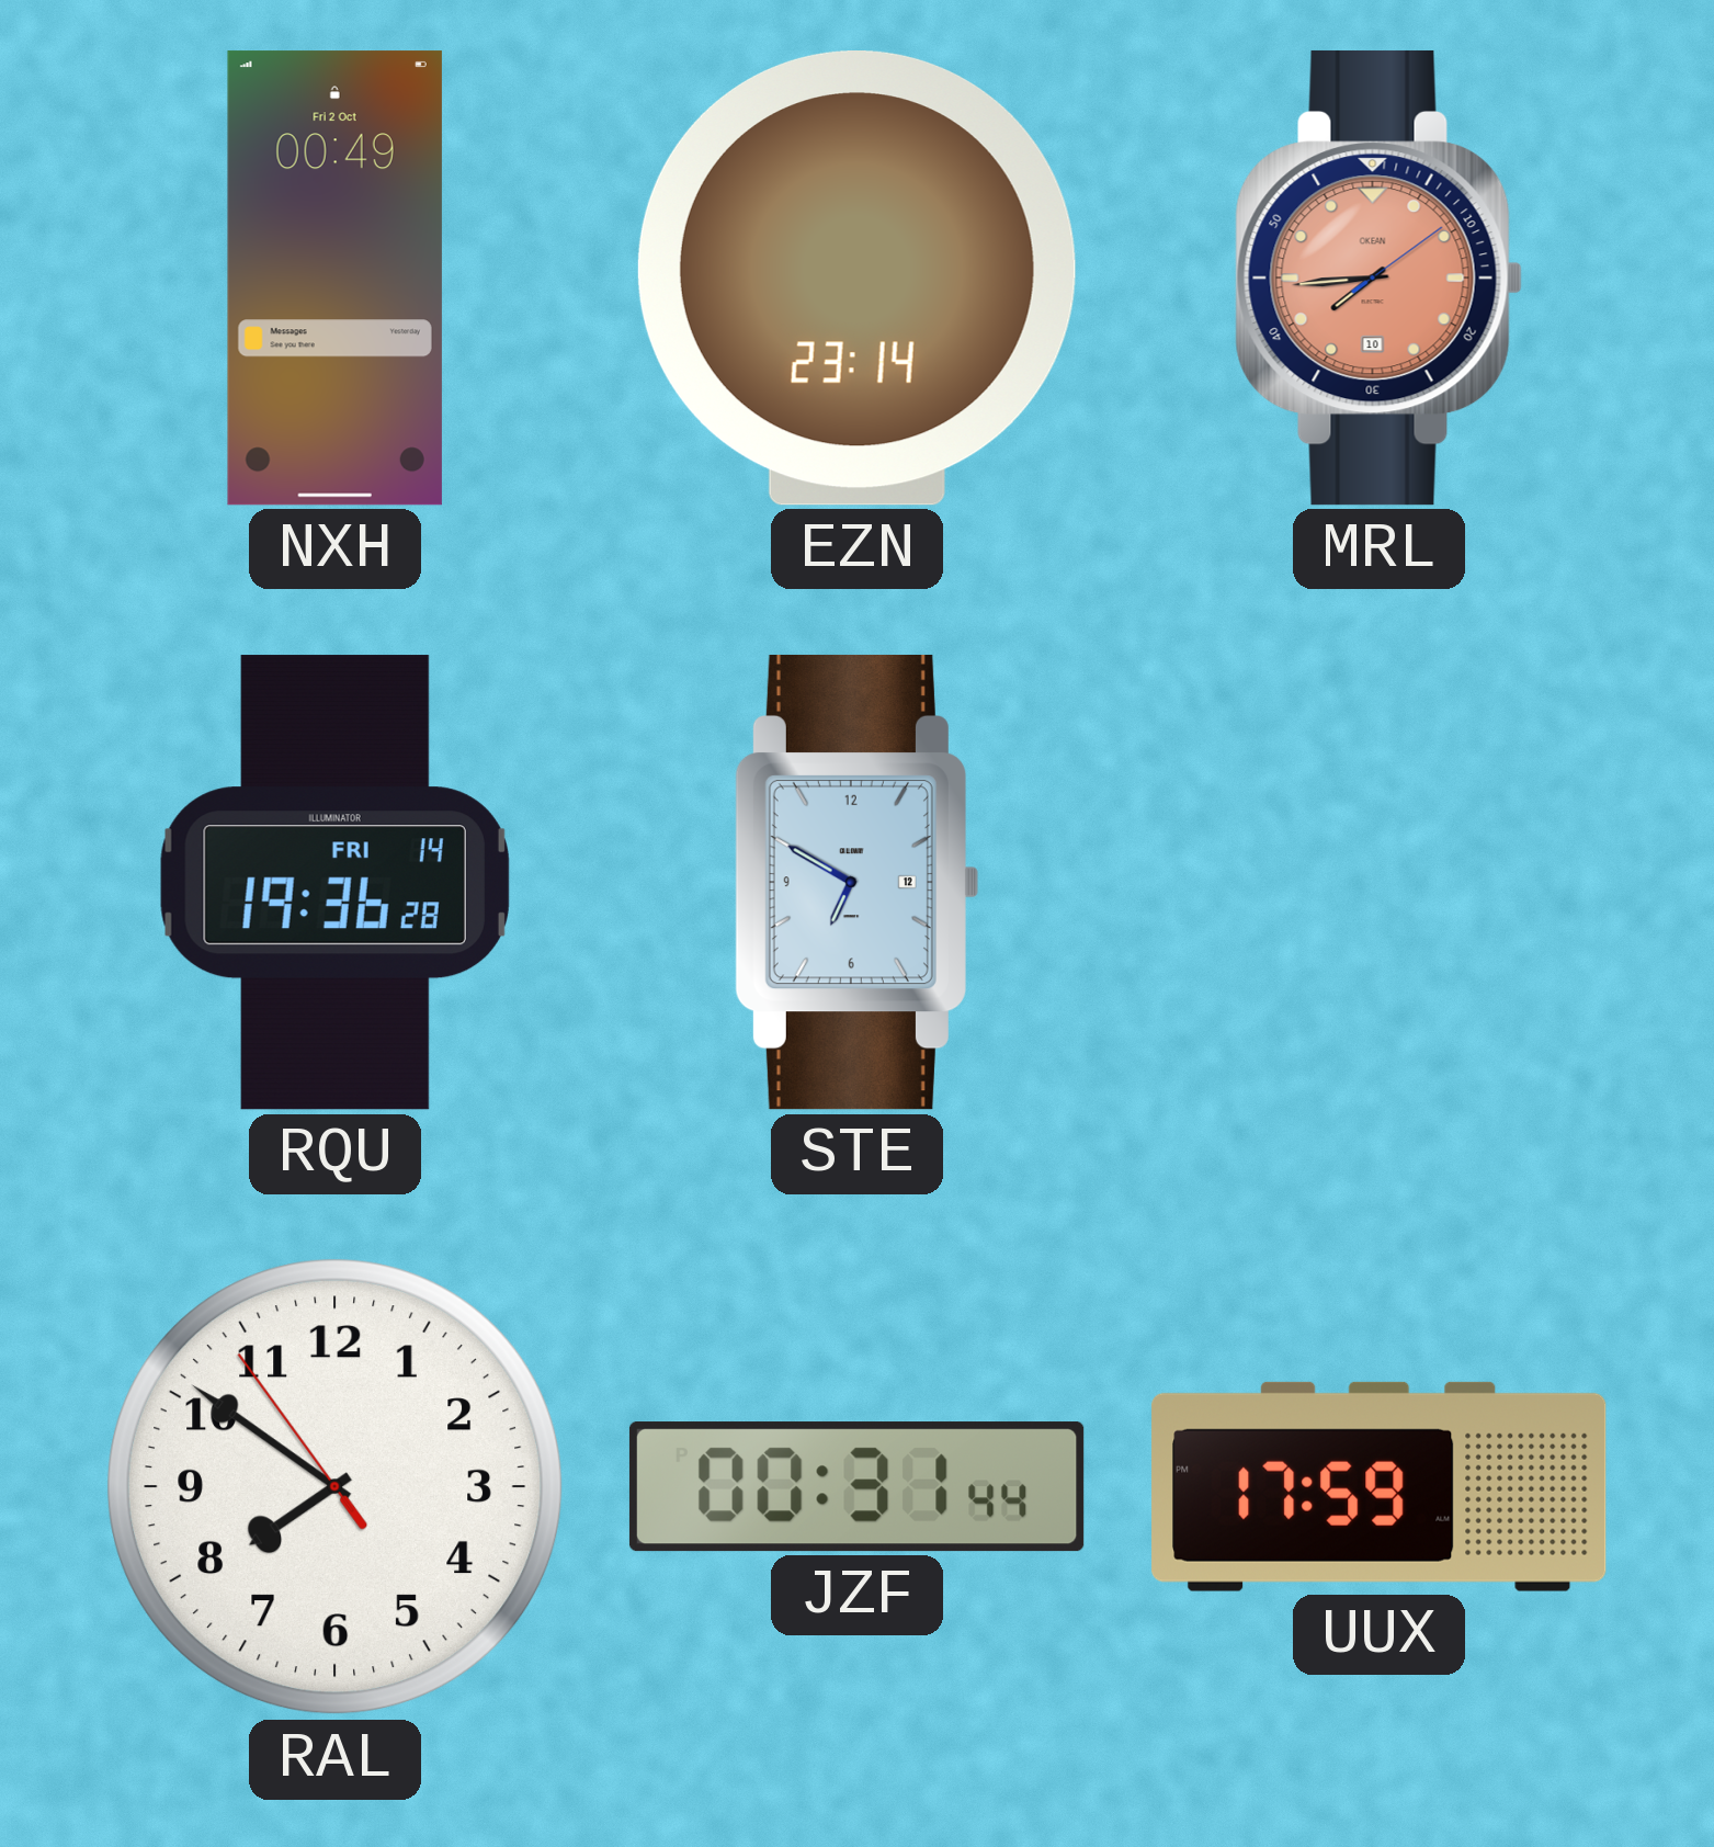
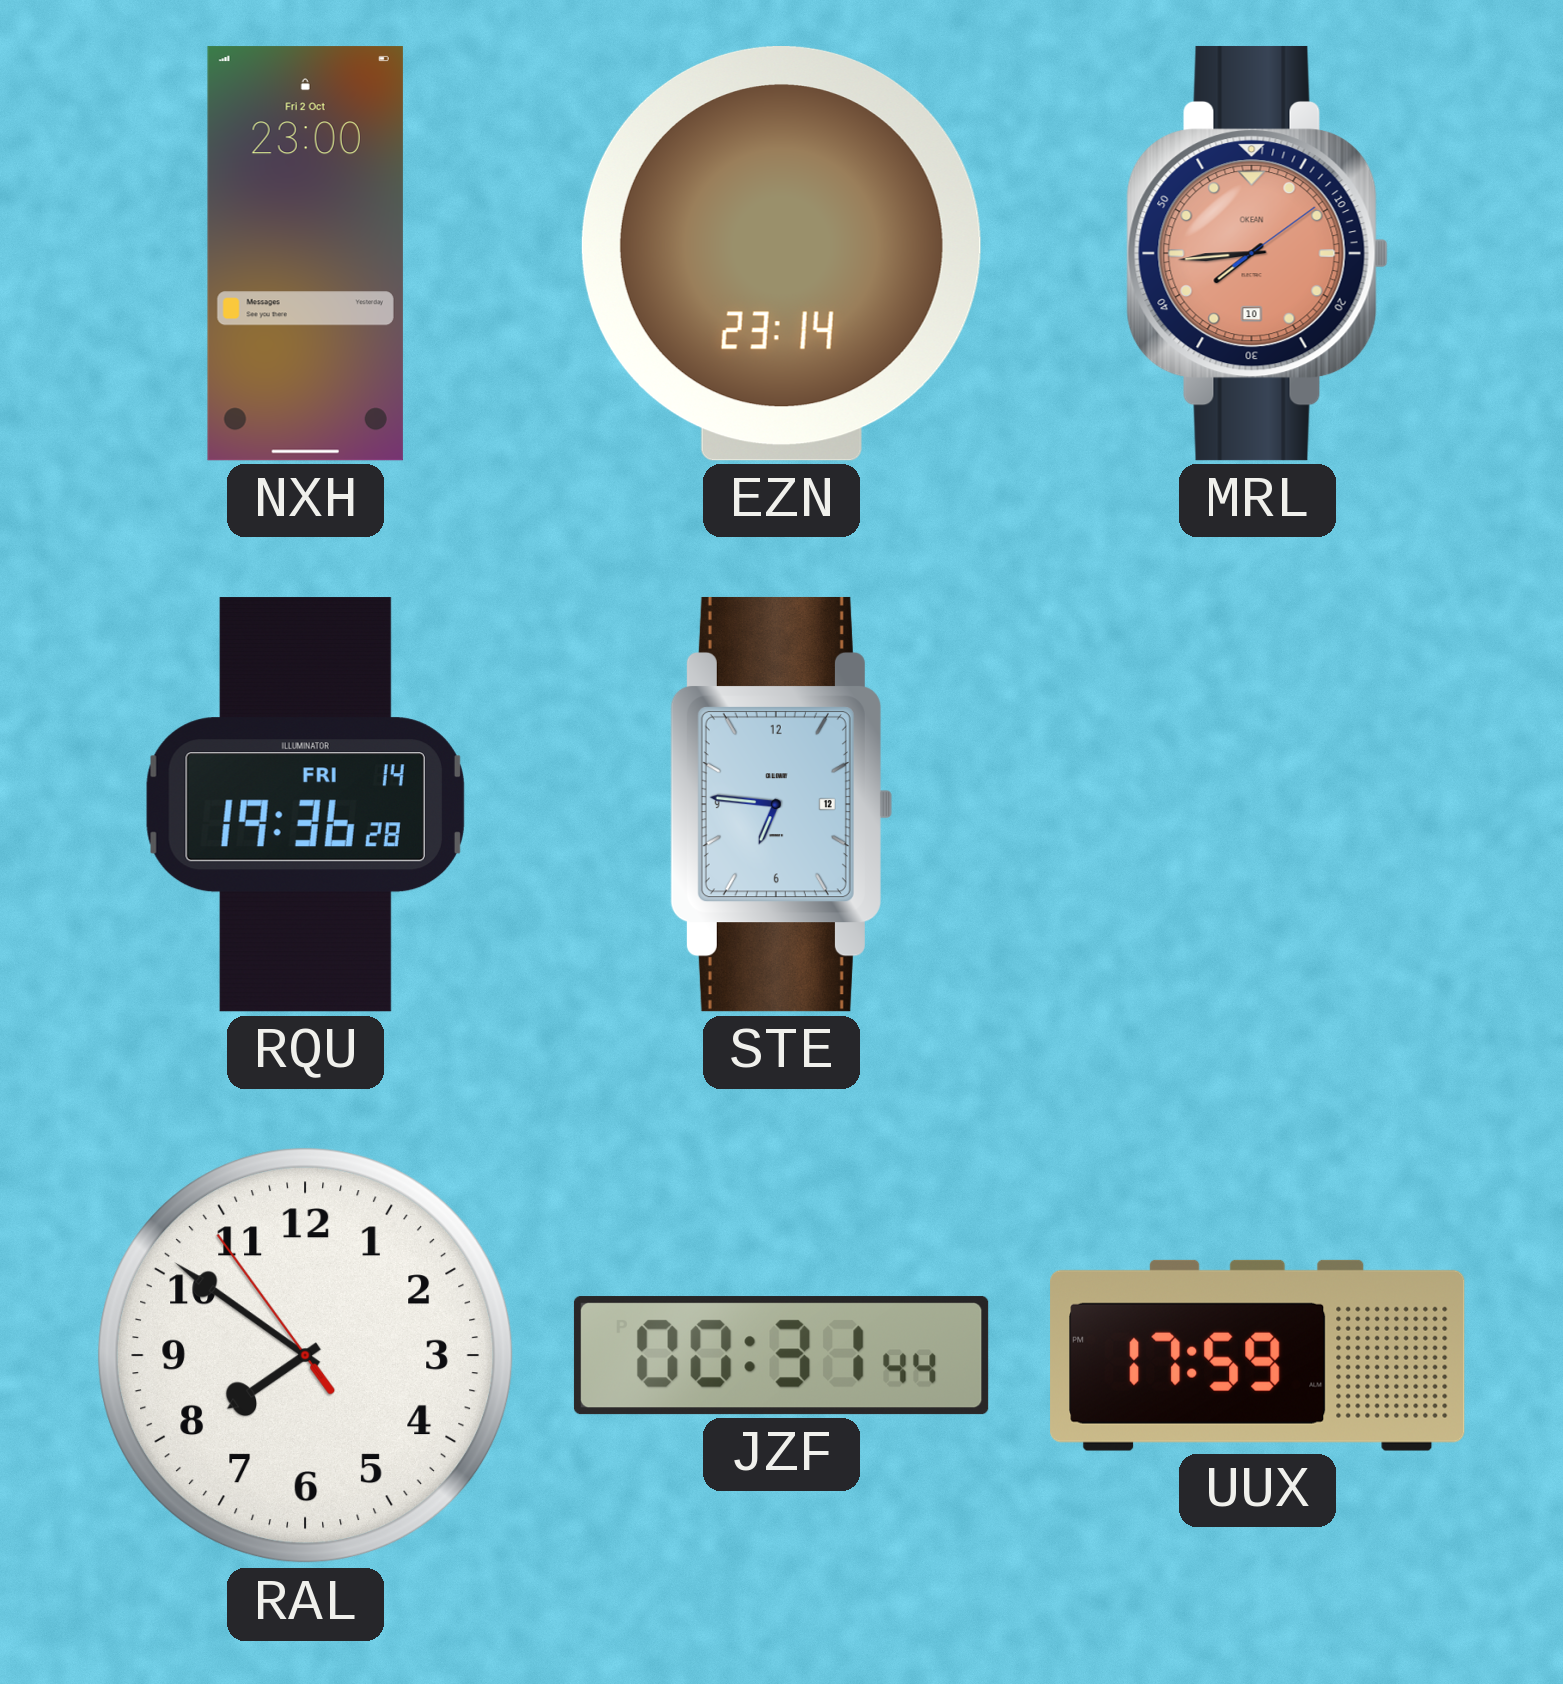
NXH: 00:49 -> 23:00
STE: 6:50 -> 6:46
